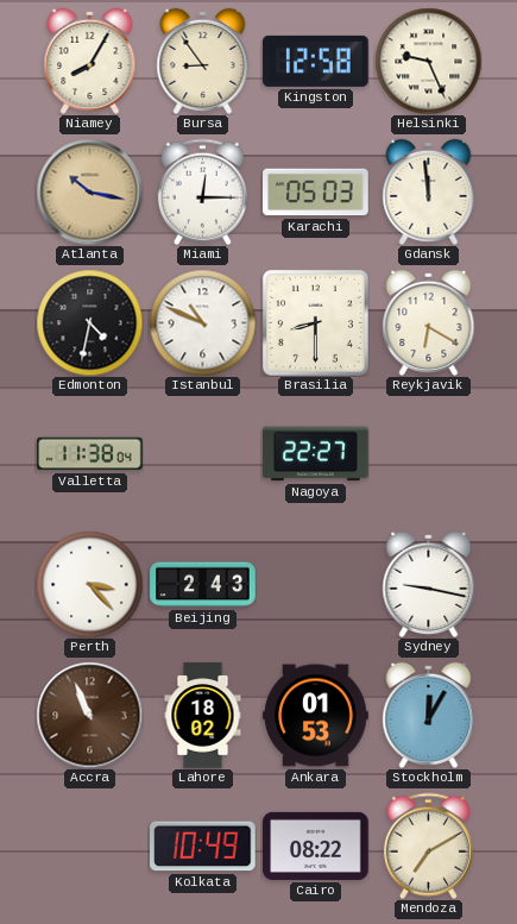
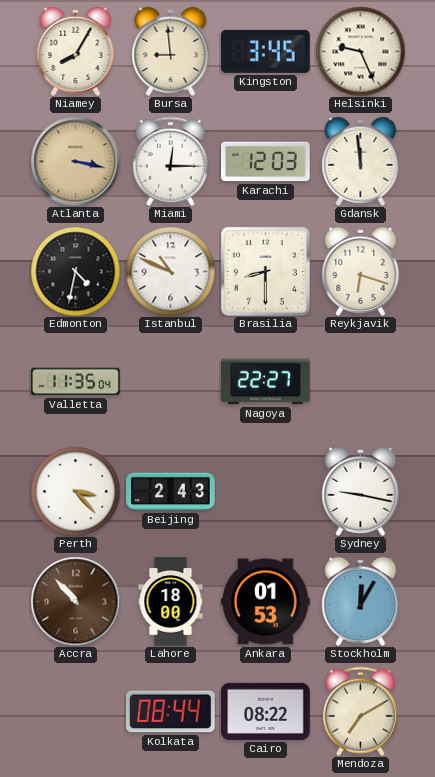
Bursa: 8:54 -> 8:59
Kingston: 12:58 -> 3:45
Atlanta: 10:17 -> 3:17
Karachi: 05:03 -> 12:03
Reykjavik: 6:20 -> 6:18
Valletta: 11:38 -> 11:35
Accra: 10:56 -> 10:53
Lahore: 18:02 -> 18:00
Kolkata: 10:49 -> 08:44
